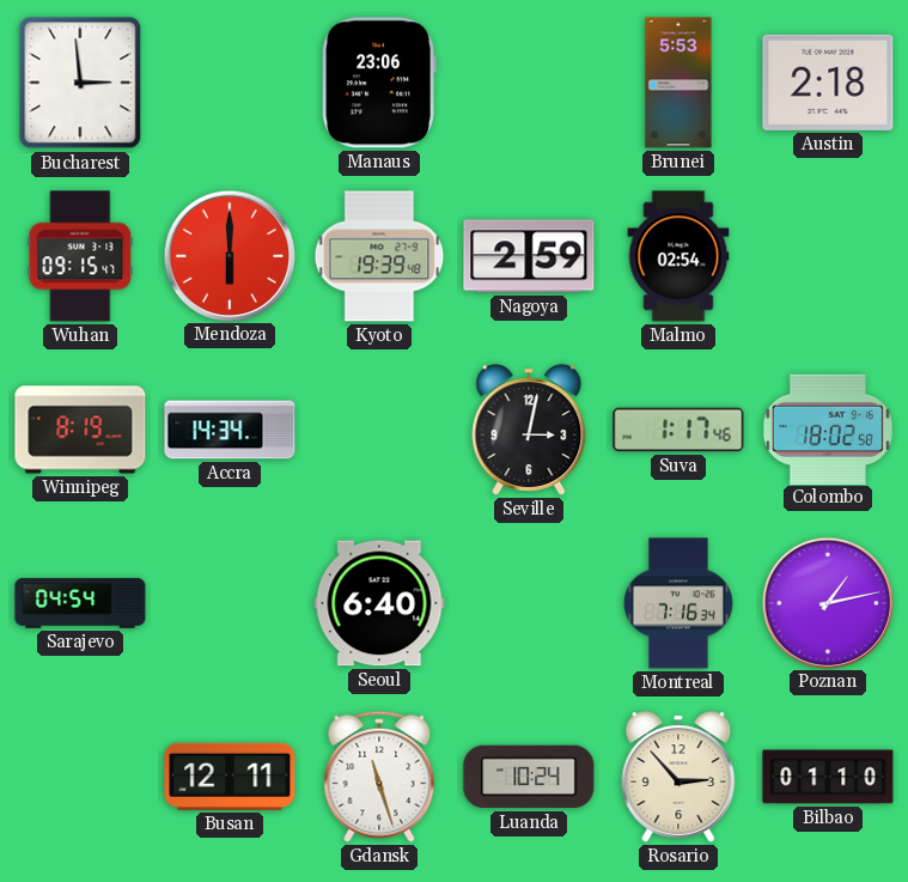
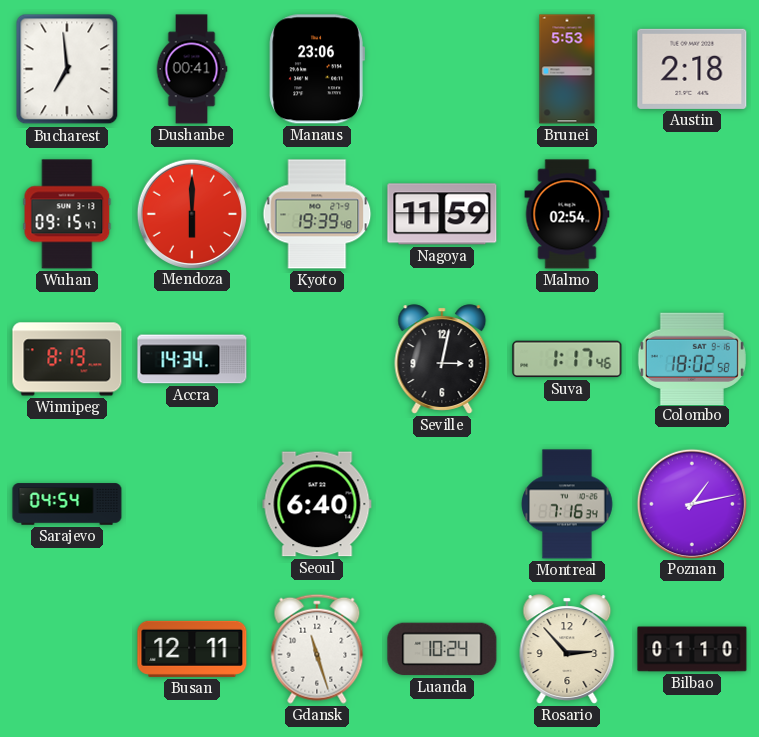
Bucharest: 2:59 -> 6:59
Dushanbe: none -> 00:41
Nagoya: 2:59 -> 11:59
